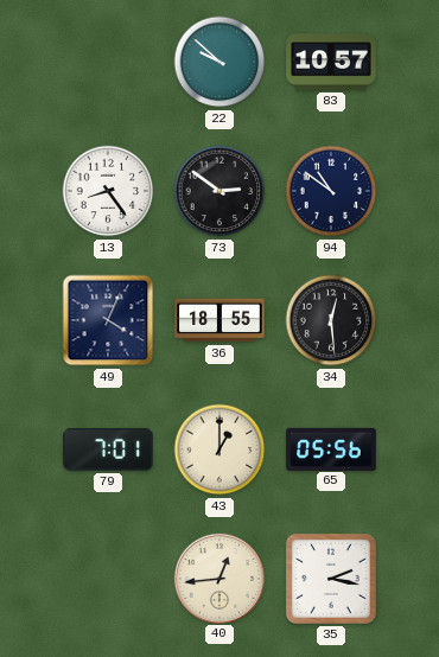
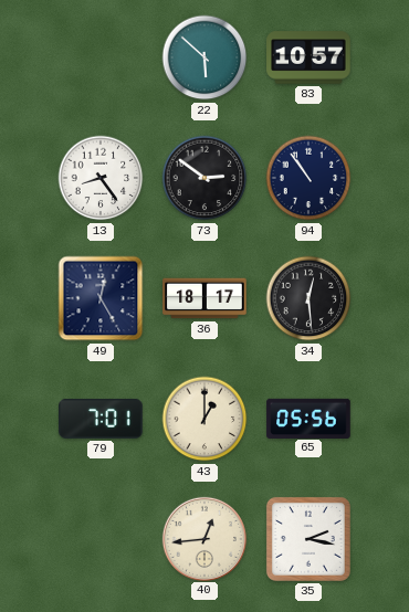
22: 9:52 -> 5:52
94: 10:51 -> 10:54
49: 4:04 -> 12:25
36: 18:55 -> 18:17
